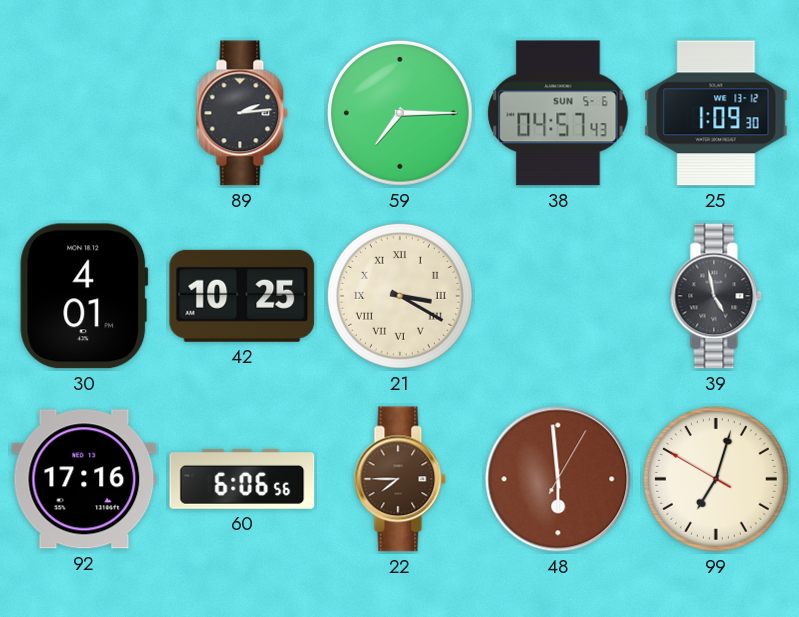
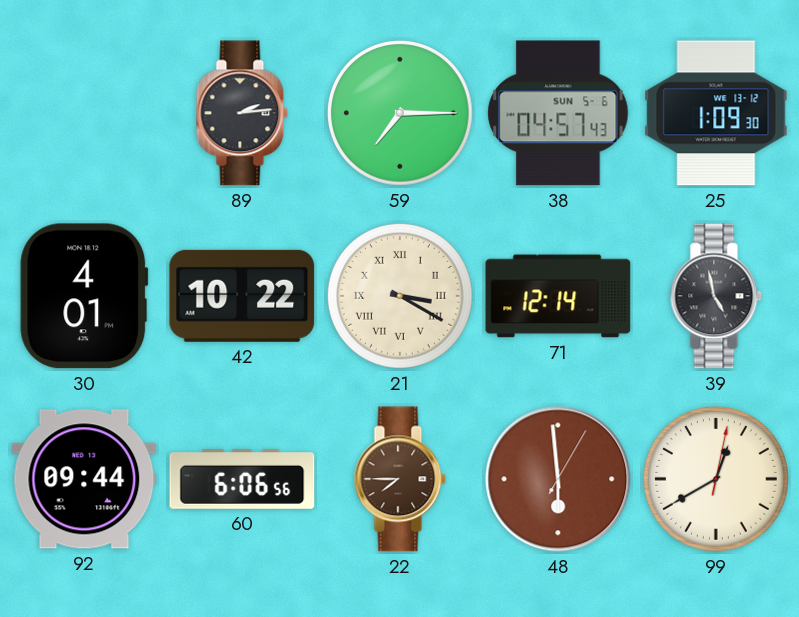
42: 10:25 -> 10:22
71: none -> 12:14
92: 17:16 -> 09:44
99: 7:02 -> 12:40
